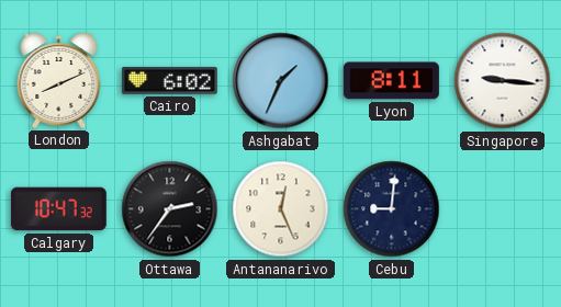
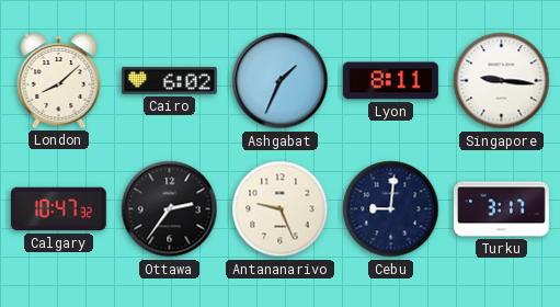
London: 8:11 -> 8:08
Antananarivo: 12:26 -> 9:26
Turku: none -> 3:17
